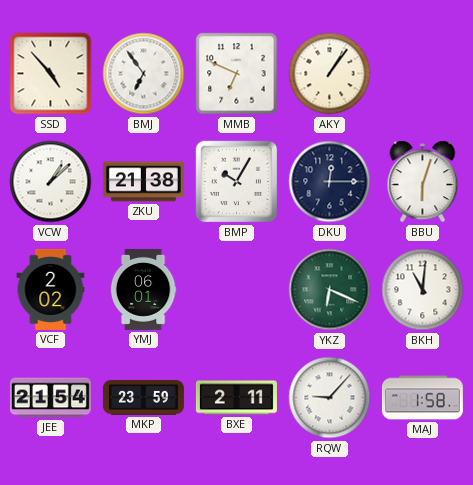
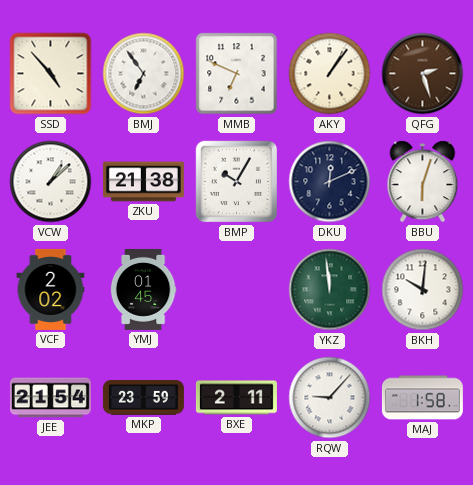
QFG: none -> 2:27
DKU: 12:15 -> 12:11
YMJ: 06:01 -> 01:45
YKZ: 6:19 -> 11:59
BKH: 11:01 -> 10:01
